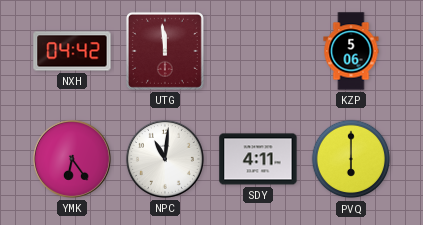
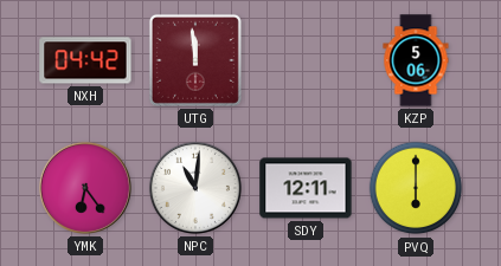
SDY: 4:11 -> 12:11
